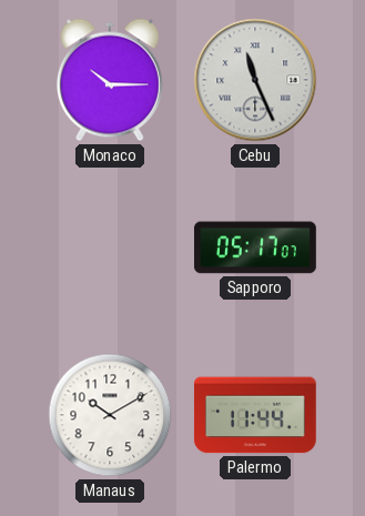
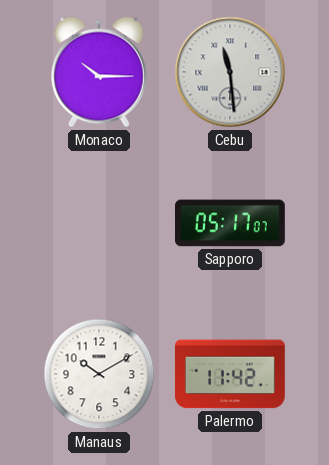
Cebu: 11:26 -> 11:29
Palermo: 11:44 -> 11:42
